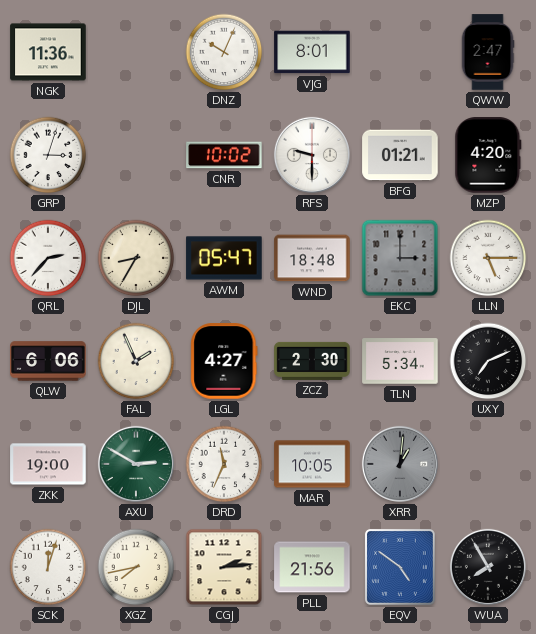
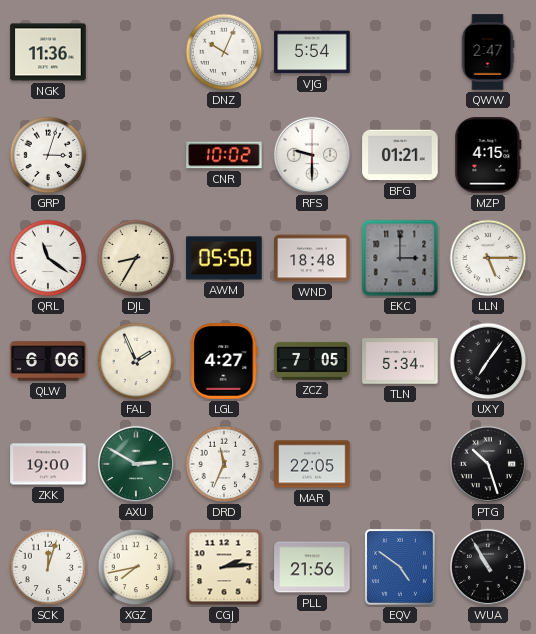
VJG: 8:01 -> 5:54
MZP: 4:20 -> 4:15
QRL: 2:37 -> 11:21
AWM: 05:47 -> 05:50
ZCZ: 2:30 -> 7:05
UXY: 7:11 -> 7:06
MAR: 10:05 -> 22:05
XRR: 1:01 -> none
PTG: none -> 10:27
WUA: 7:55 -> 10:55
